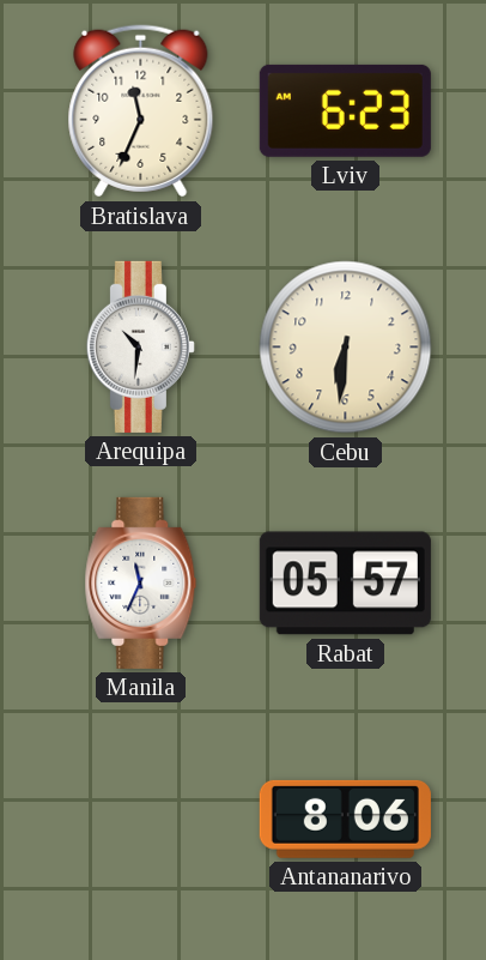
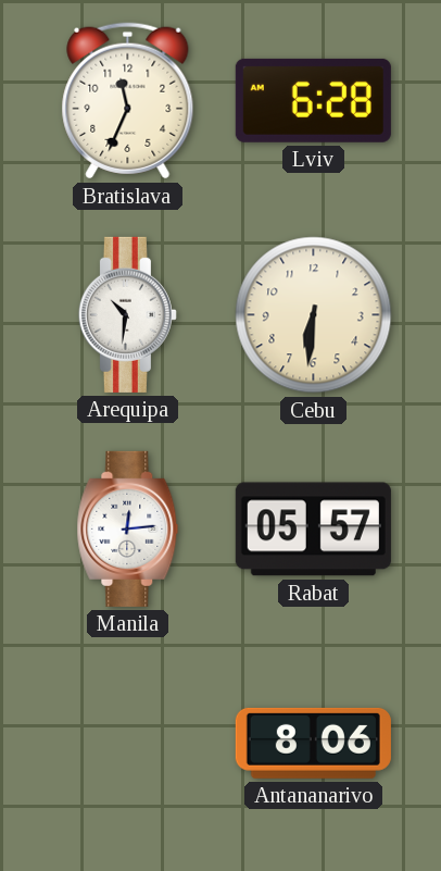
Lviv: 6:23 -> 6:28
Manila: 11:34 -> 12:14
